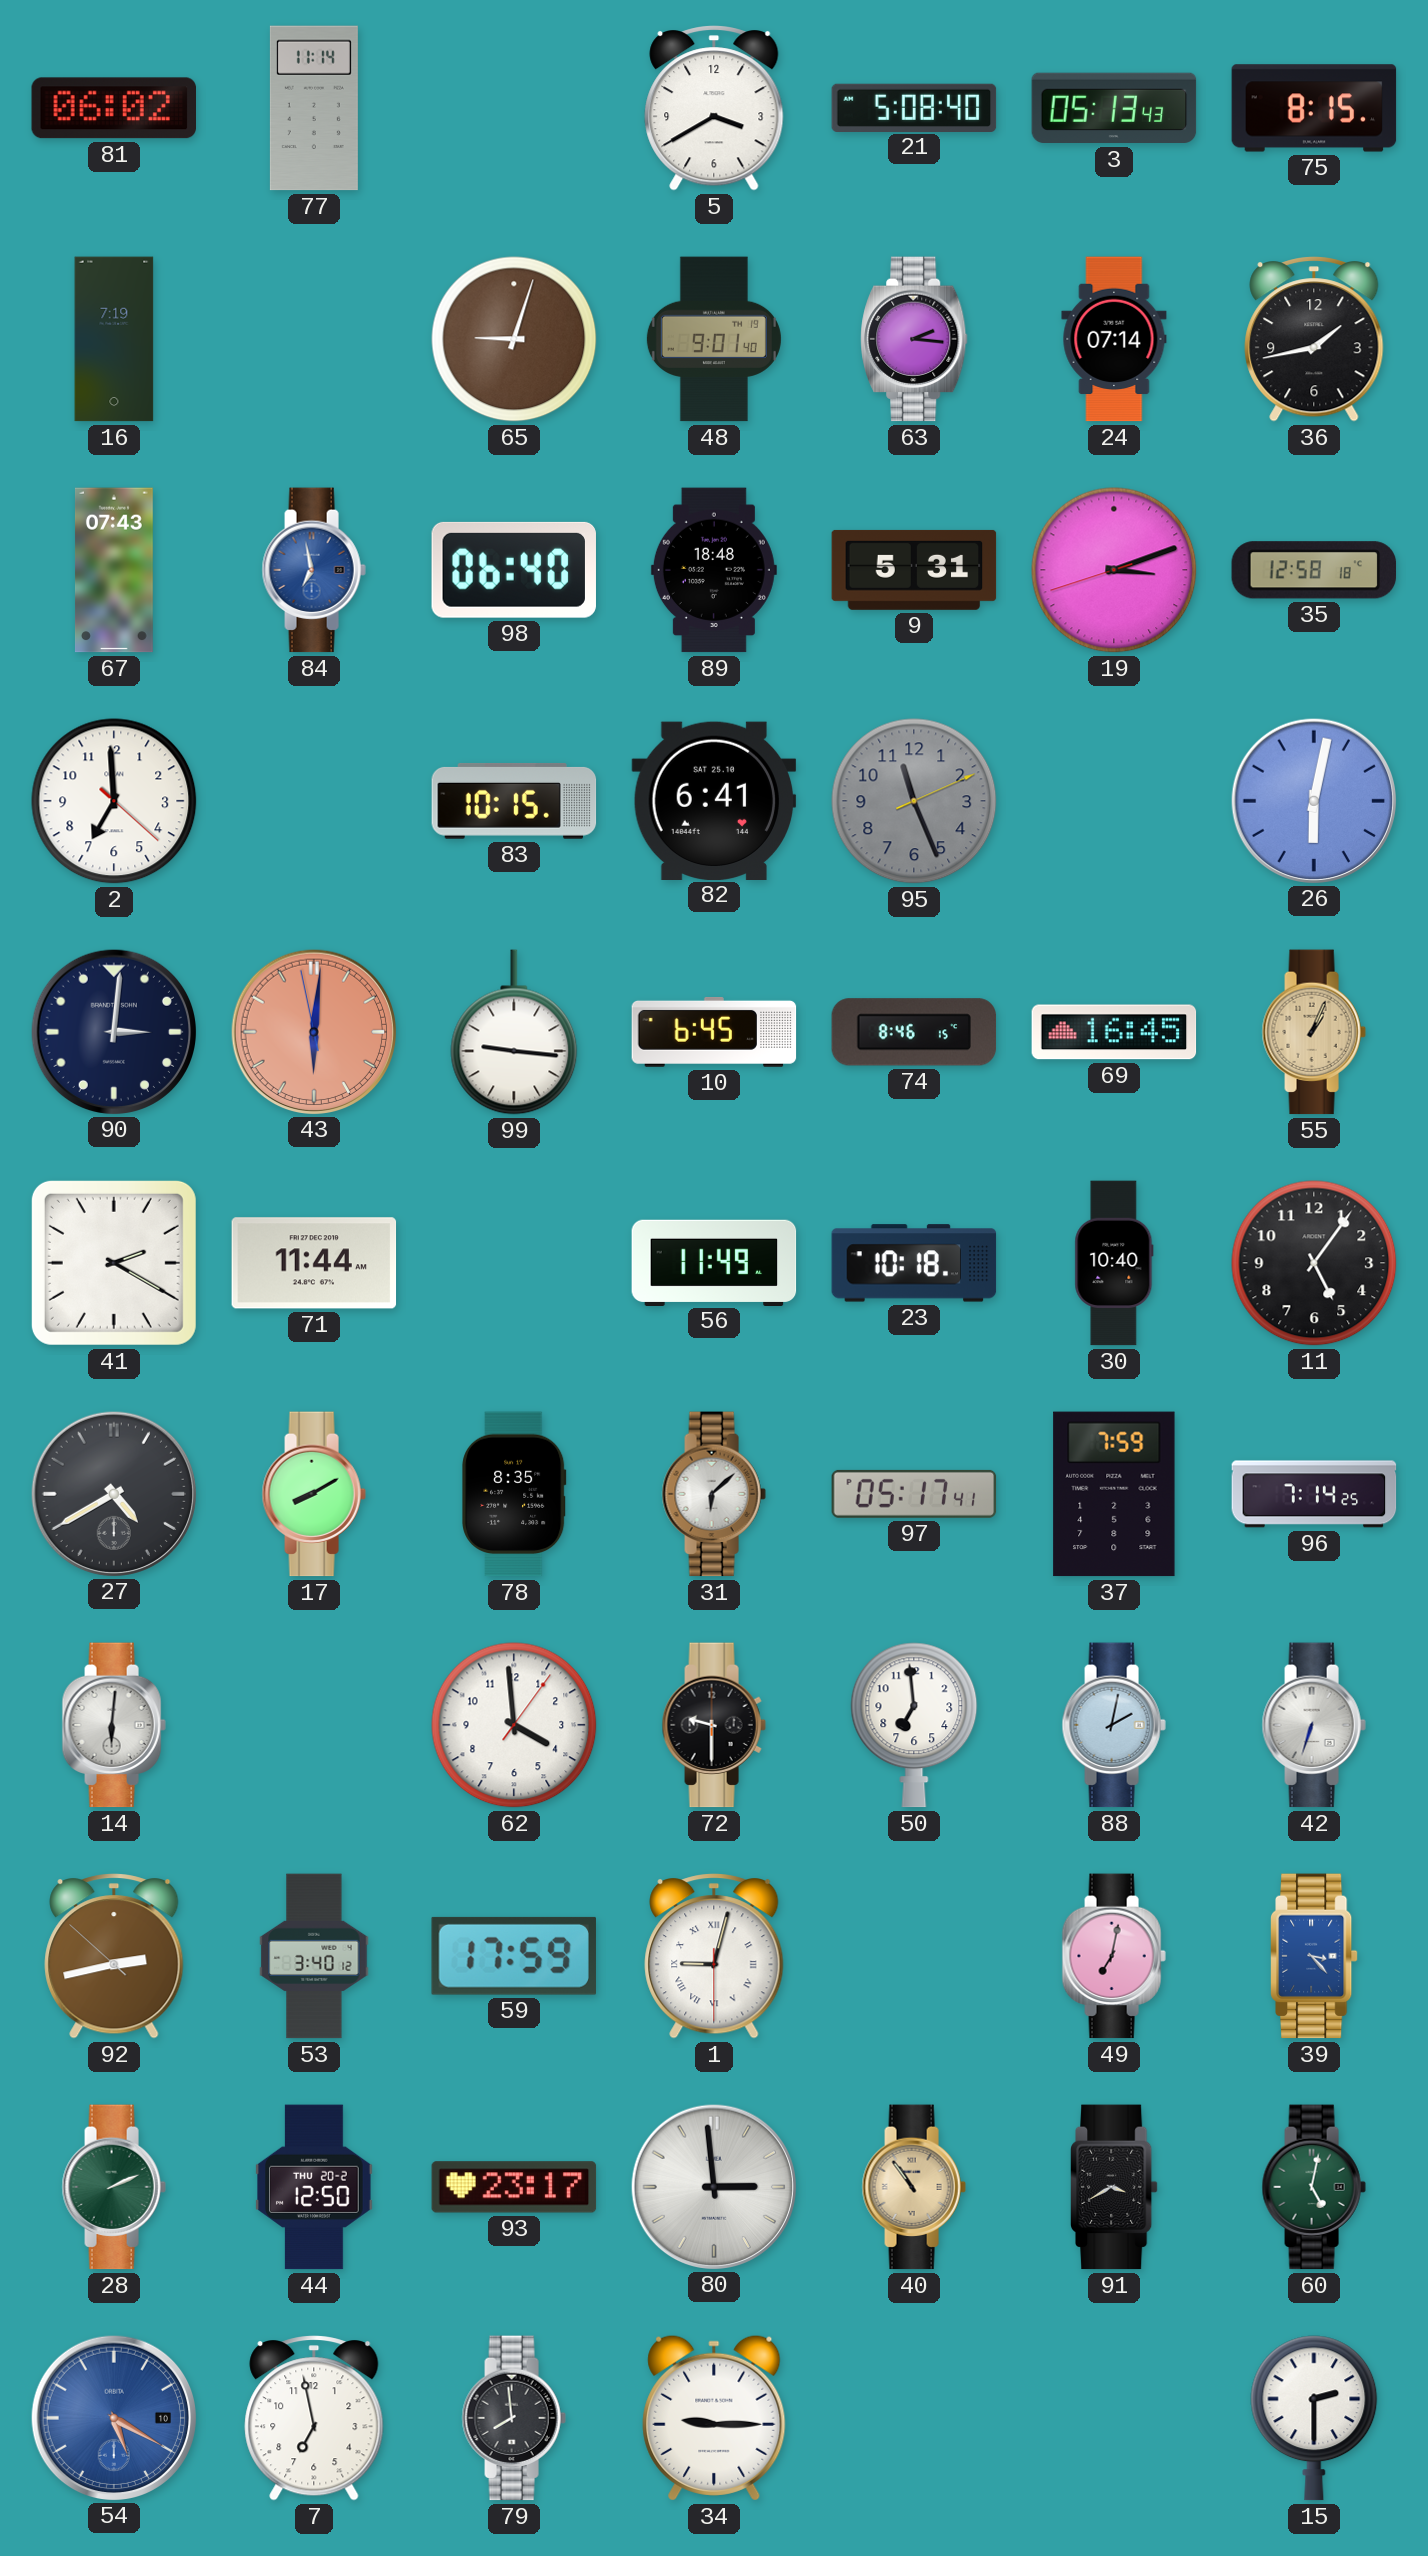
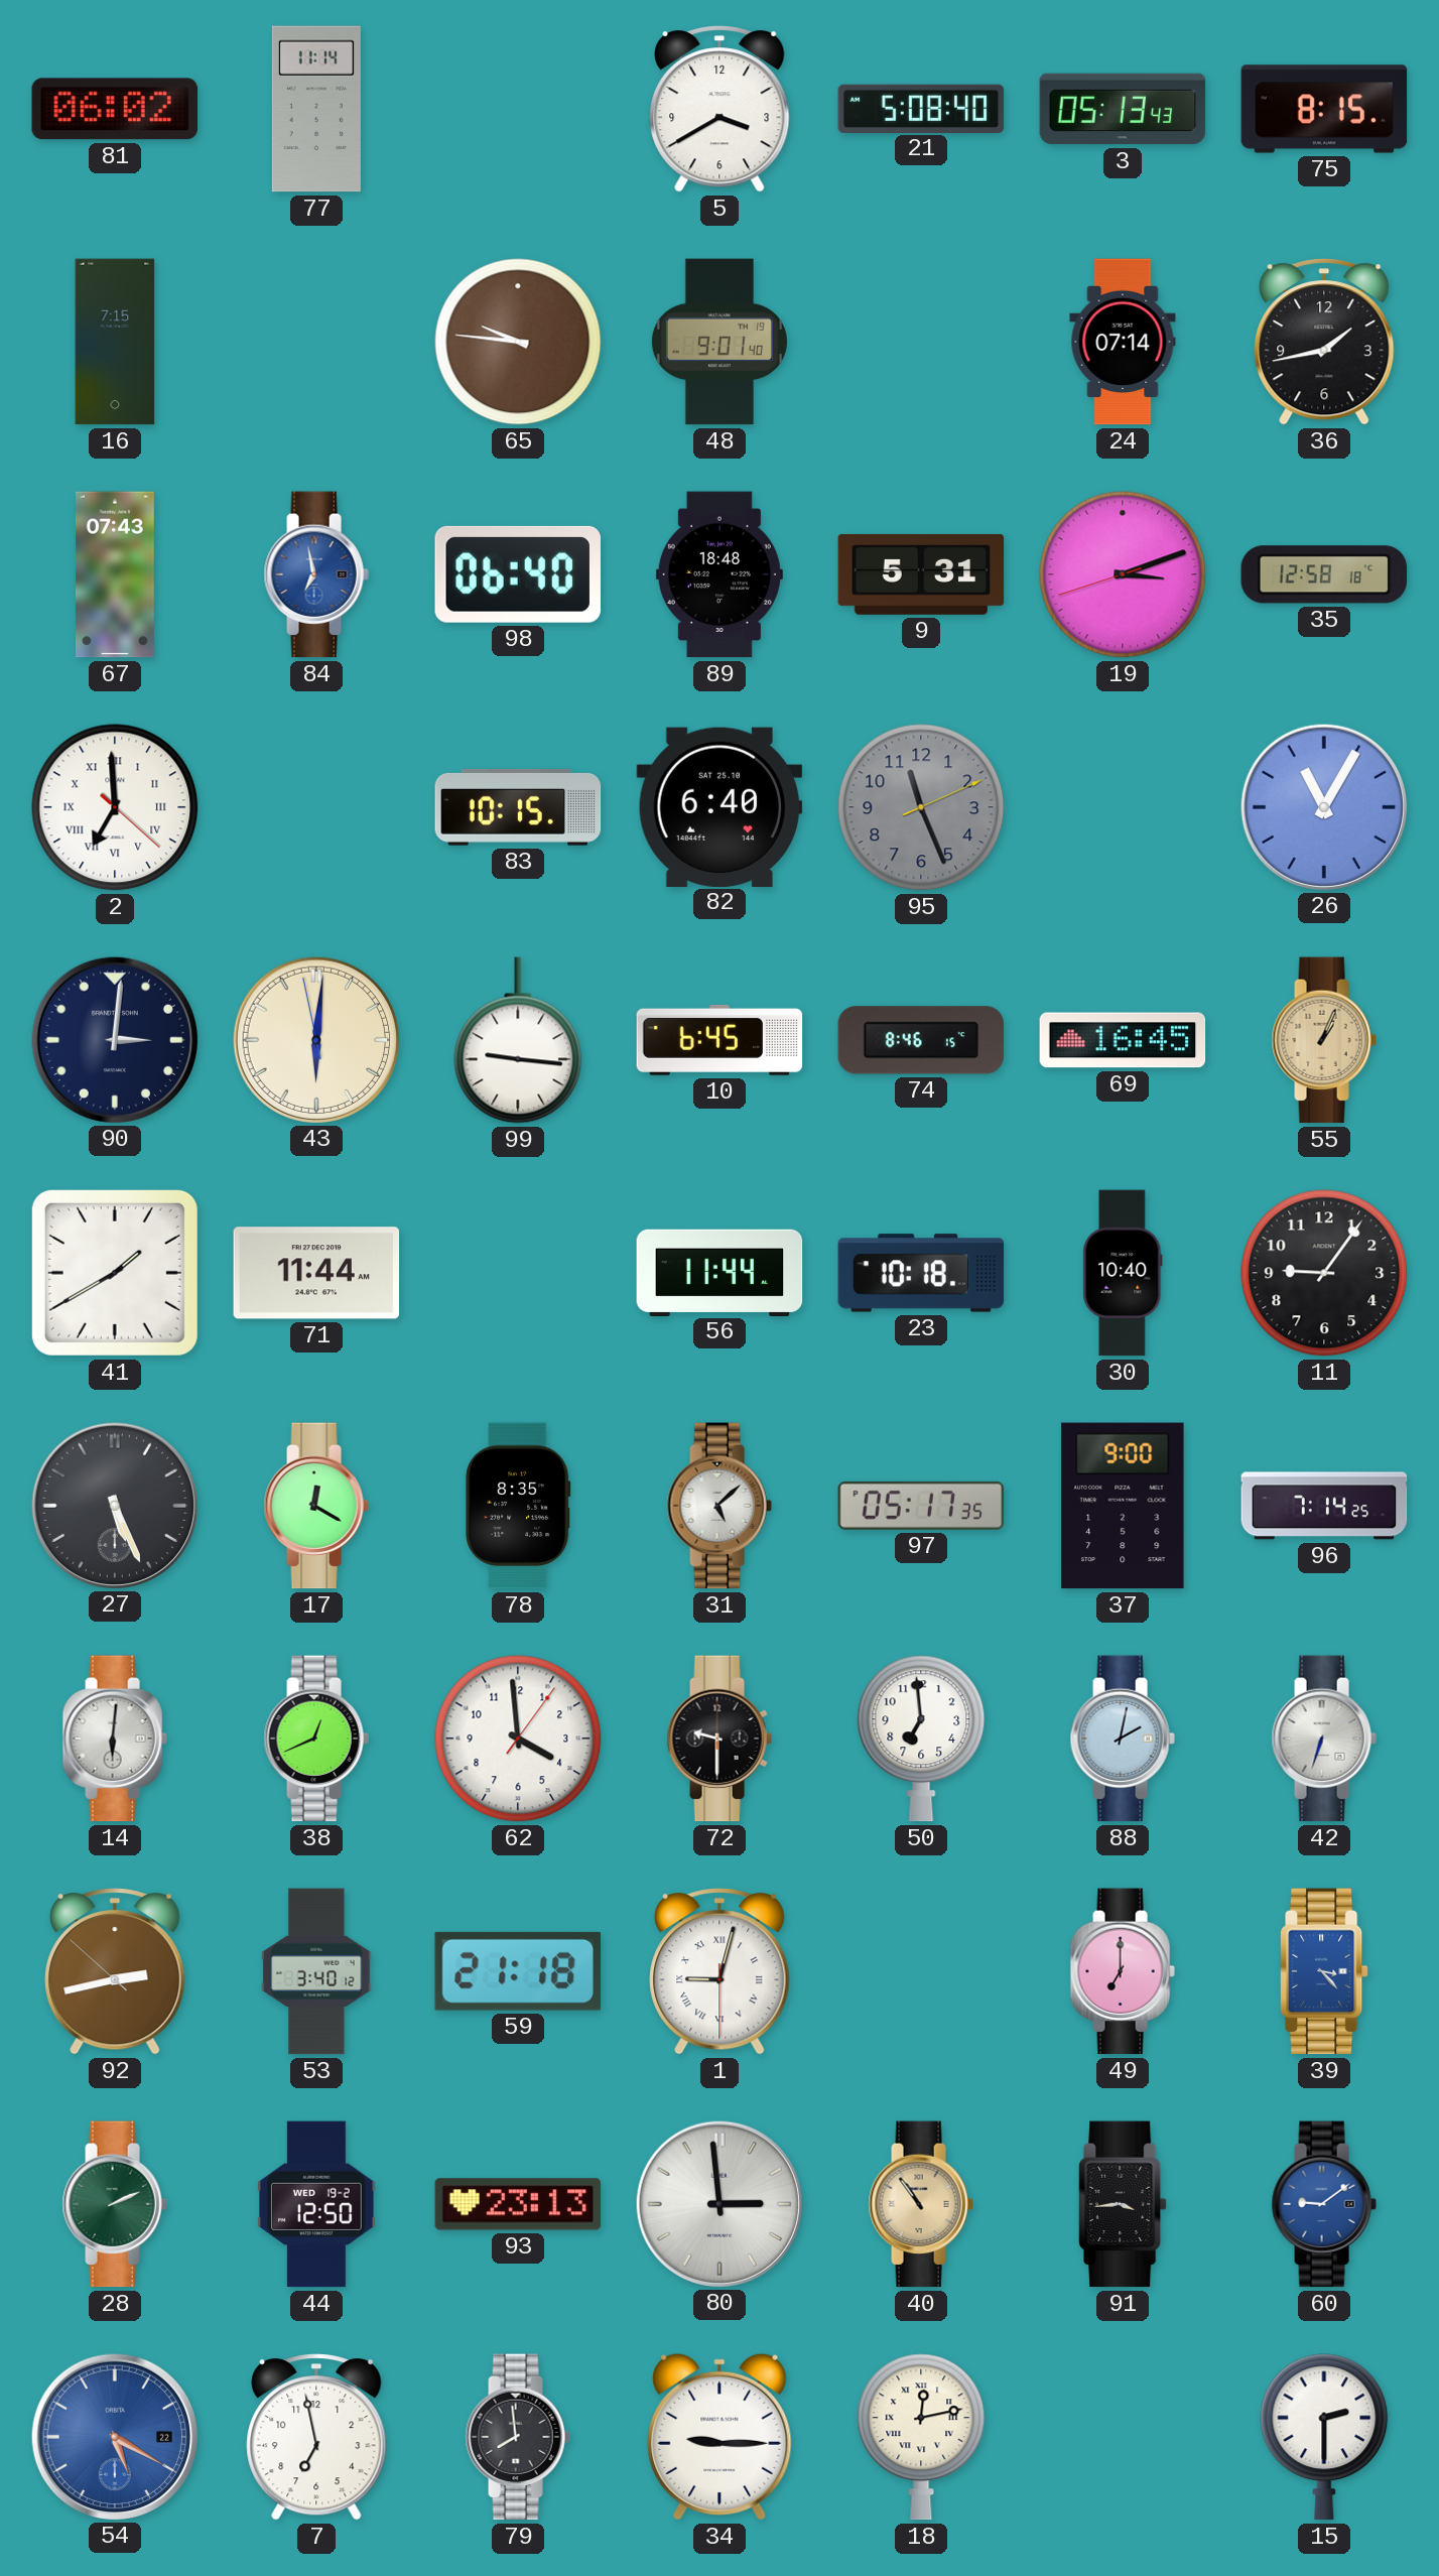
16: 7:19 -> 7:15
65: 9:03 -> 9:46
63: 2:16 -> none
2 numerals: Arabic -> Roman
82: 6:41 -> 6:40
26: 6:02 -> 11:05
43 dial: salmon -> cream
41: 2:20 -> 1:40
56: 11:49 -> 11:44
11: 5:06 -> 9:06
27: 4:40 -> 5:26
17: 8:10 -> 12:20
31: 6:08 -> 5:08
97: 05:17:41 -> 05:17:35
37: 7:59 -> 9:00
38: none -> 12:41
59: 17:59 -> 21:18
49: 7:02 -> 7:00
44 date: THU 20-2 -> WED 19-2
93: 23:17 -> 23:13
91: 3:40 -> 3:44
60: 5:02 -> 9:09
60 dial: green -> blue
54 date: 10 -> 22
18: none -> 12:13
